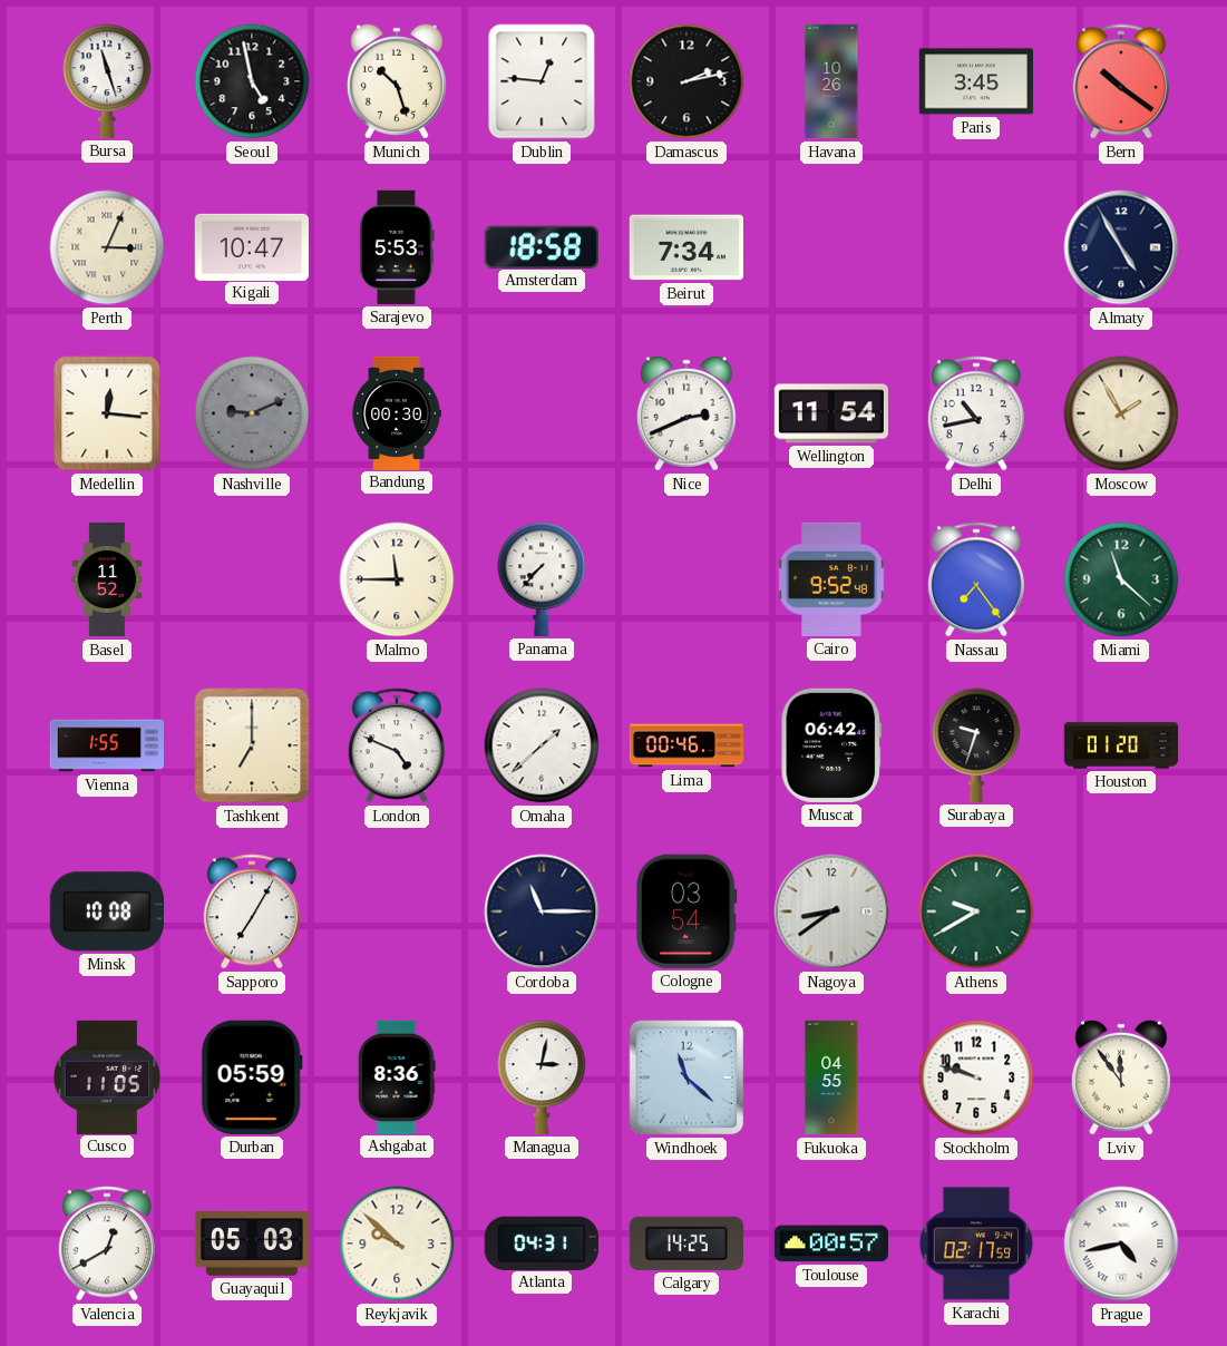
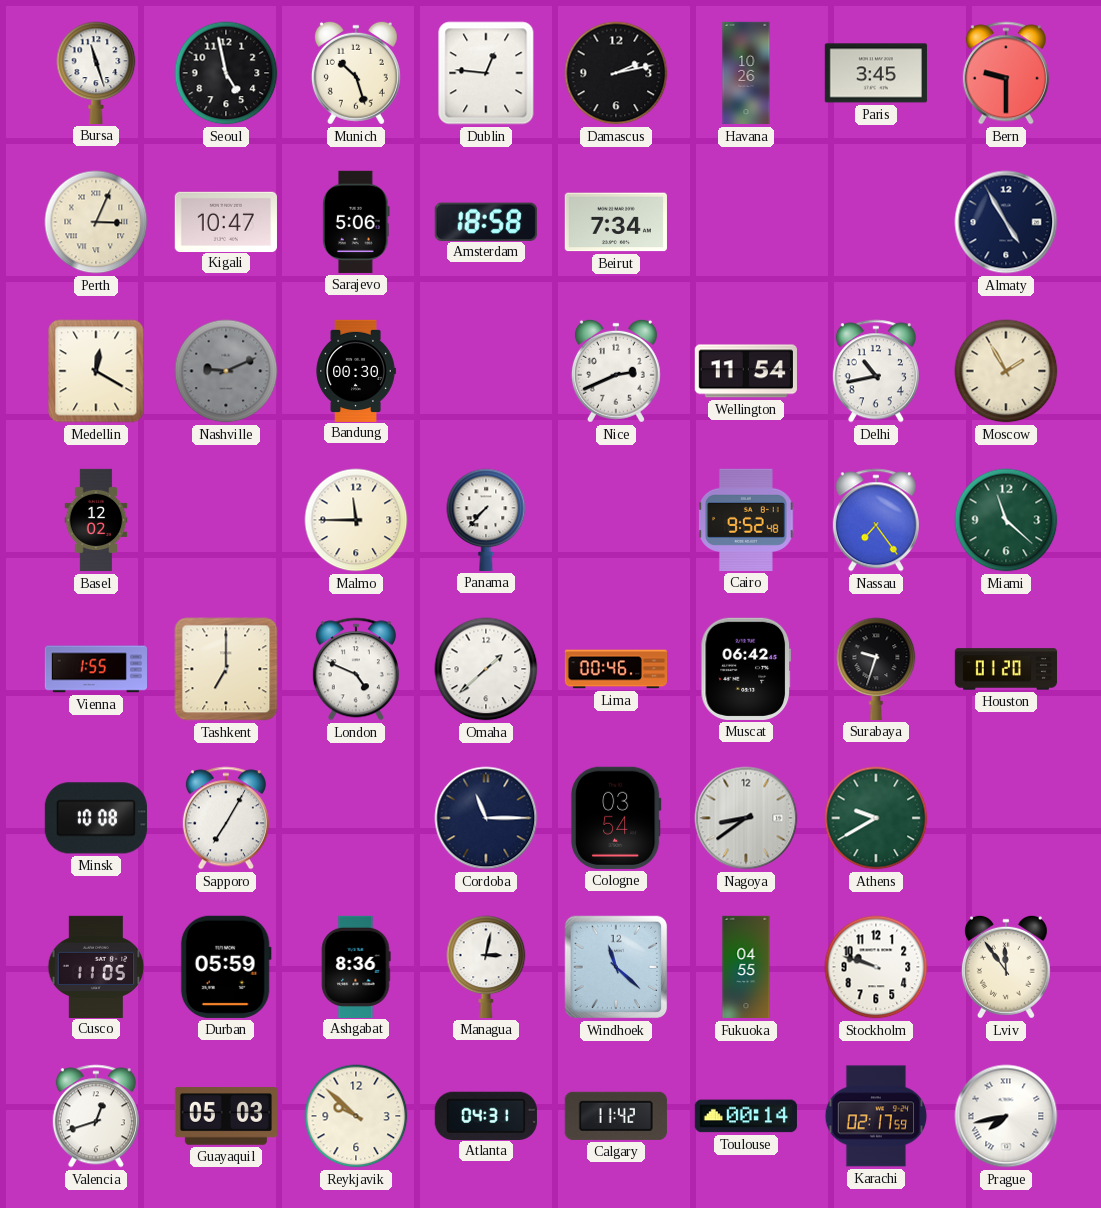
Bern: 10:21 -> 9:30
Sarajevo: 5:53 -> 5:06
Medellin: 12:16 -> 12:20
Basel: 11:52 -> 12:02
Valencia: 12:40 -> 12:42
Calgary: 14:25 -> 11:42
Toulouse: 00:57 -> 00:14
Prague: 4:43 -> 7:43
